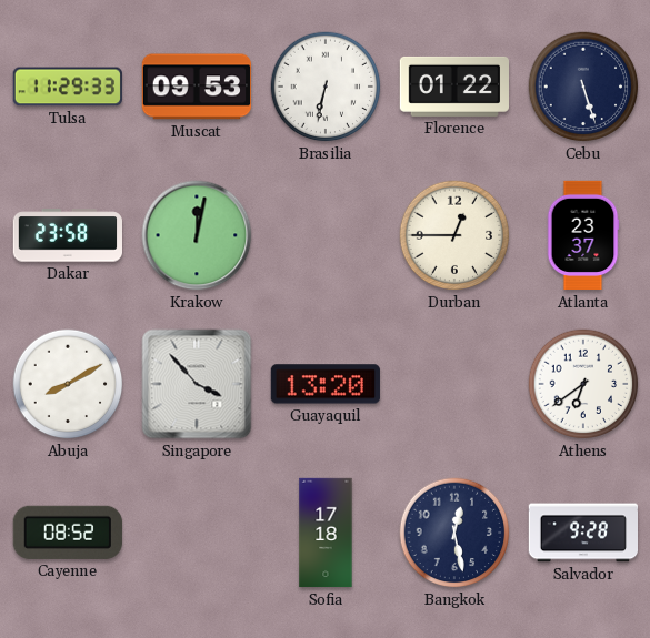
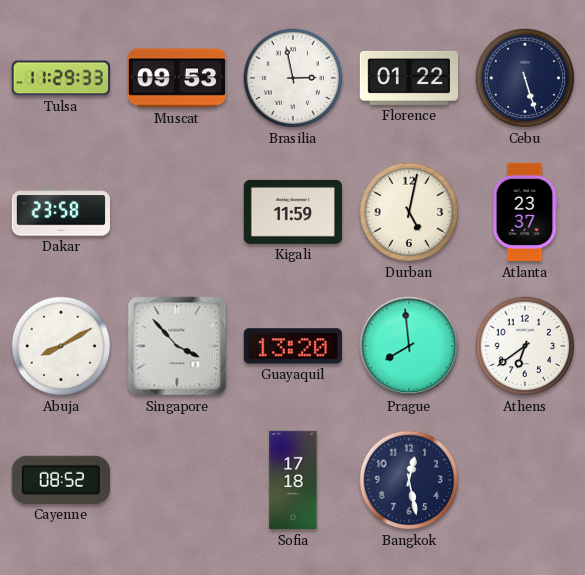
Brasilia: 6:32 -> 2:58
Krakow: 12:02 -> none
Kigali: none -> 11:59
Durban: 12:45 -> 5:02
Prague: none -> 7:59
Salvador: 9:28 -> none
